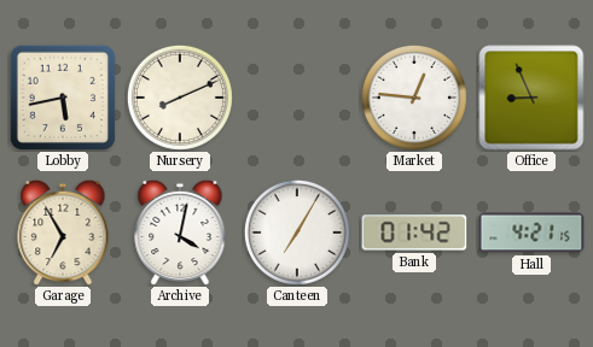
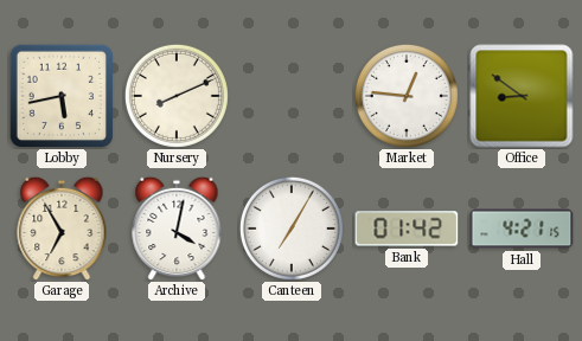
Office: 8:56 -> 8:51
